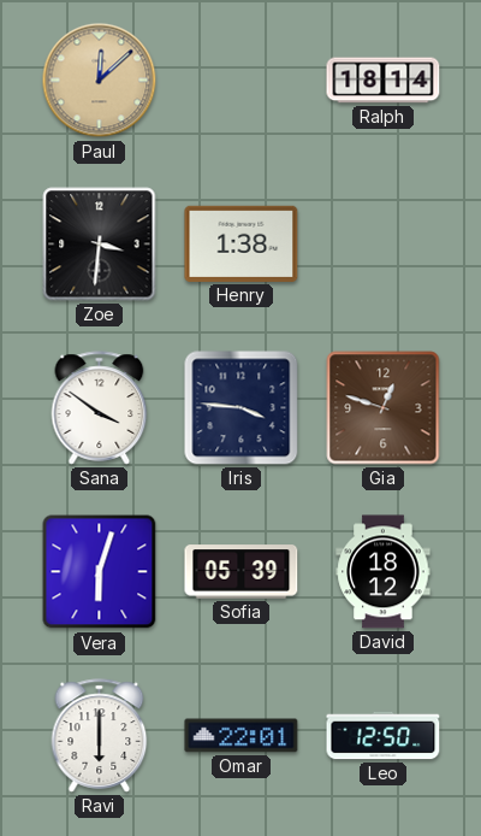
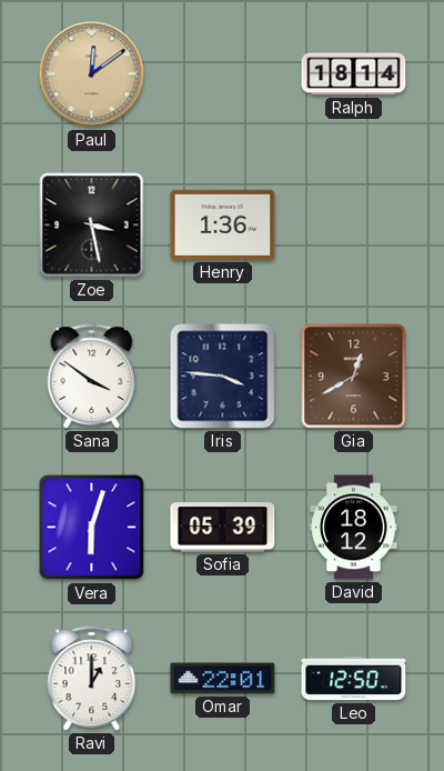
Paul: 12:08 -> 12:09
Zoe: 3:31 -> 3:28
Henry: 1:38 -> 1:36
Gia: 12:48 -> 12:40
Ravi: 6:00 -> 1:00
